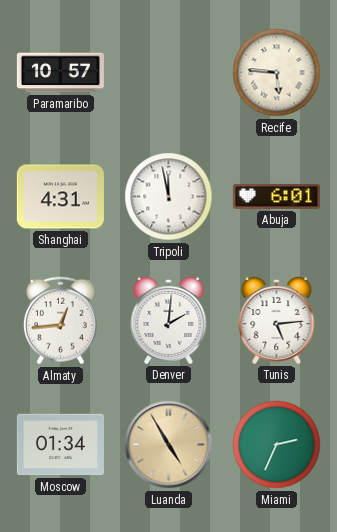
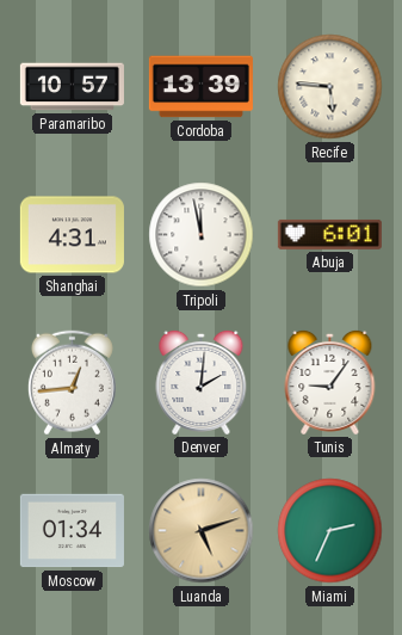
Cordoba: none -> 13:39
Tunis: 5:14 -> 9:06
Luanda: 4:55 -> 5:12
